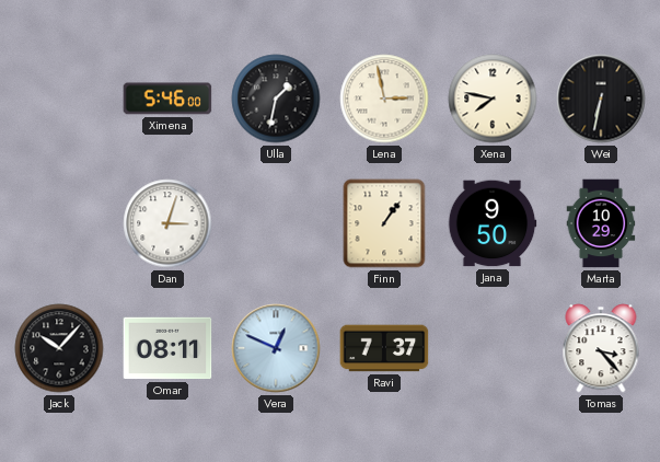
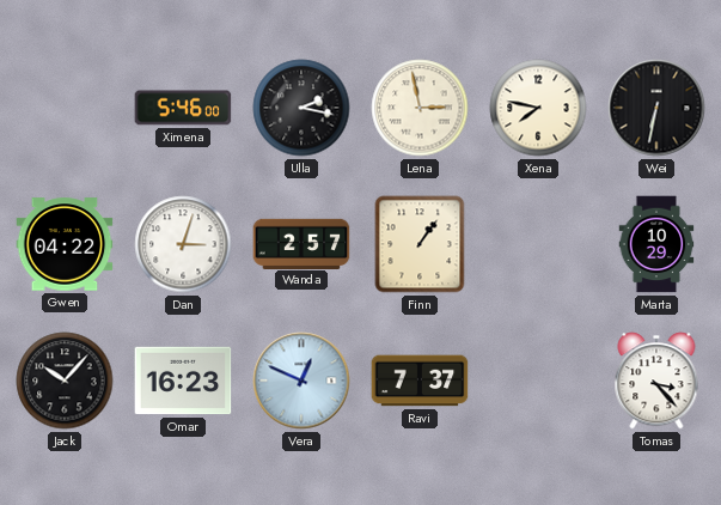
Ulla: 1:32 -> 2:17
Gwen: none -> 04:22
Wanda: none -> 2:57
Jana: 9:50 -> none
Omar: 08:11 -> 16:23
